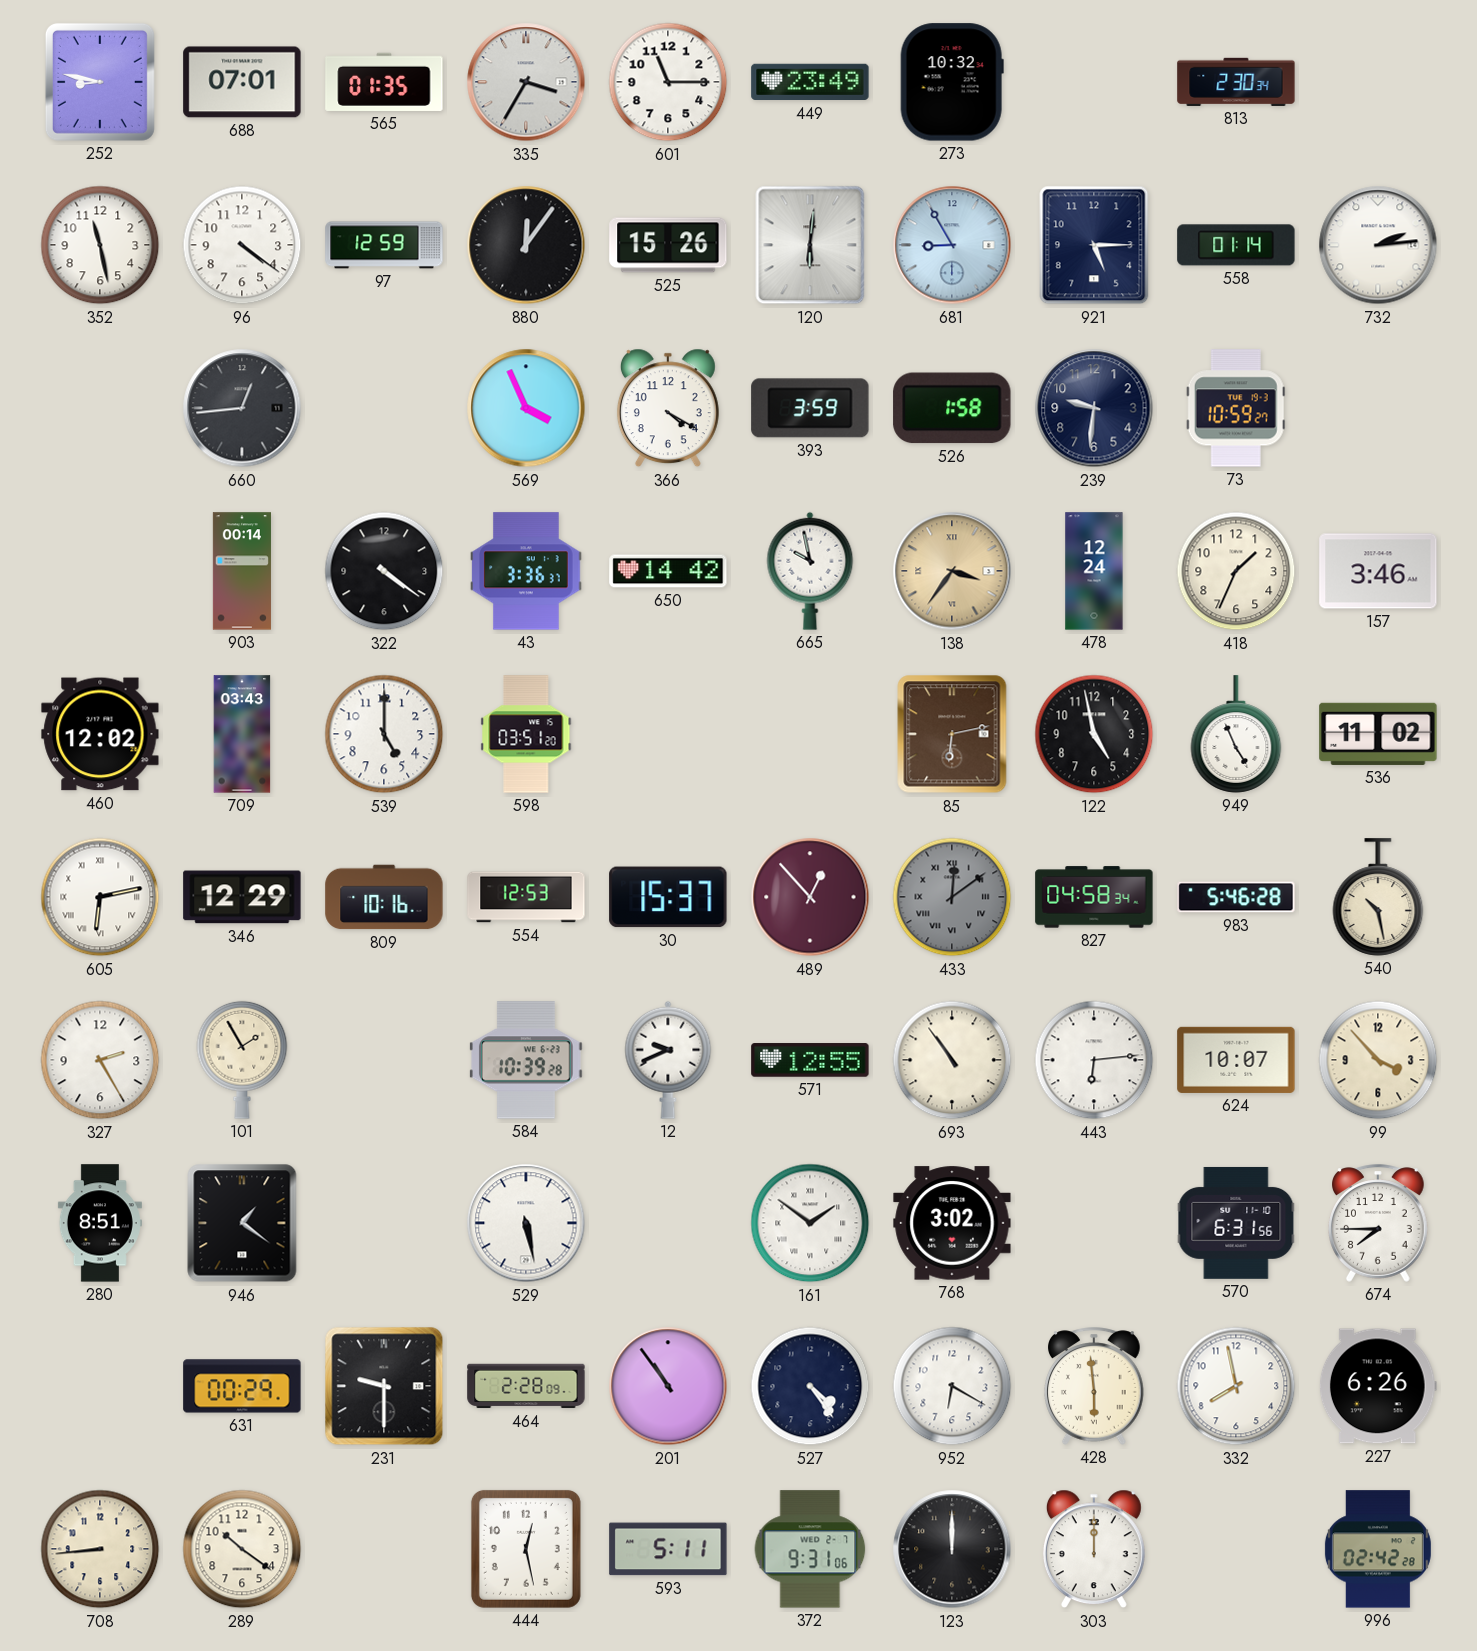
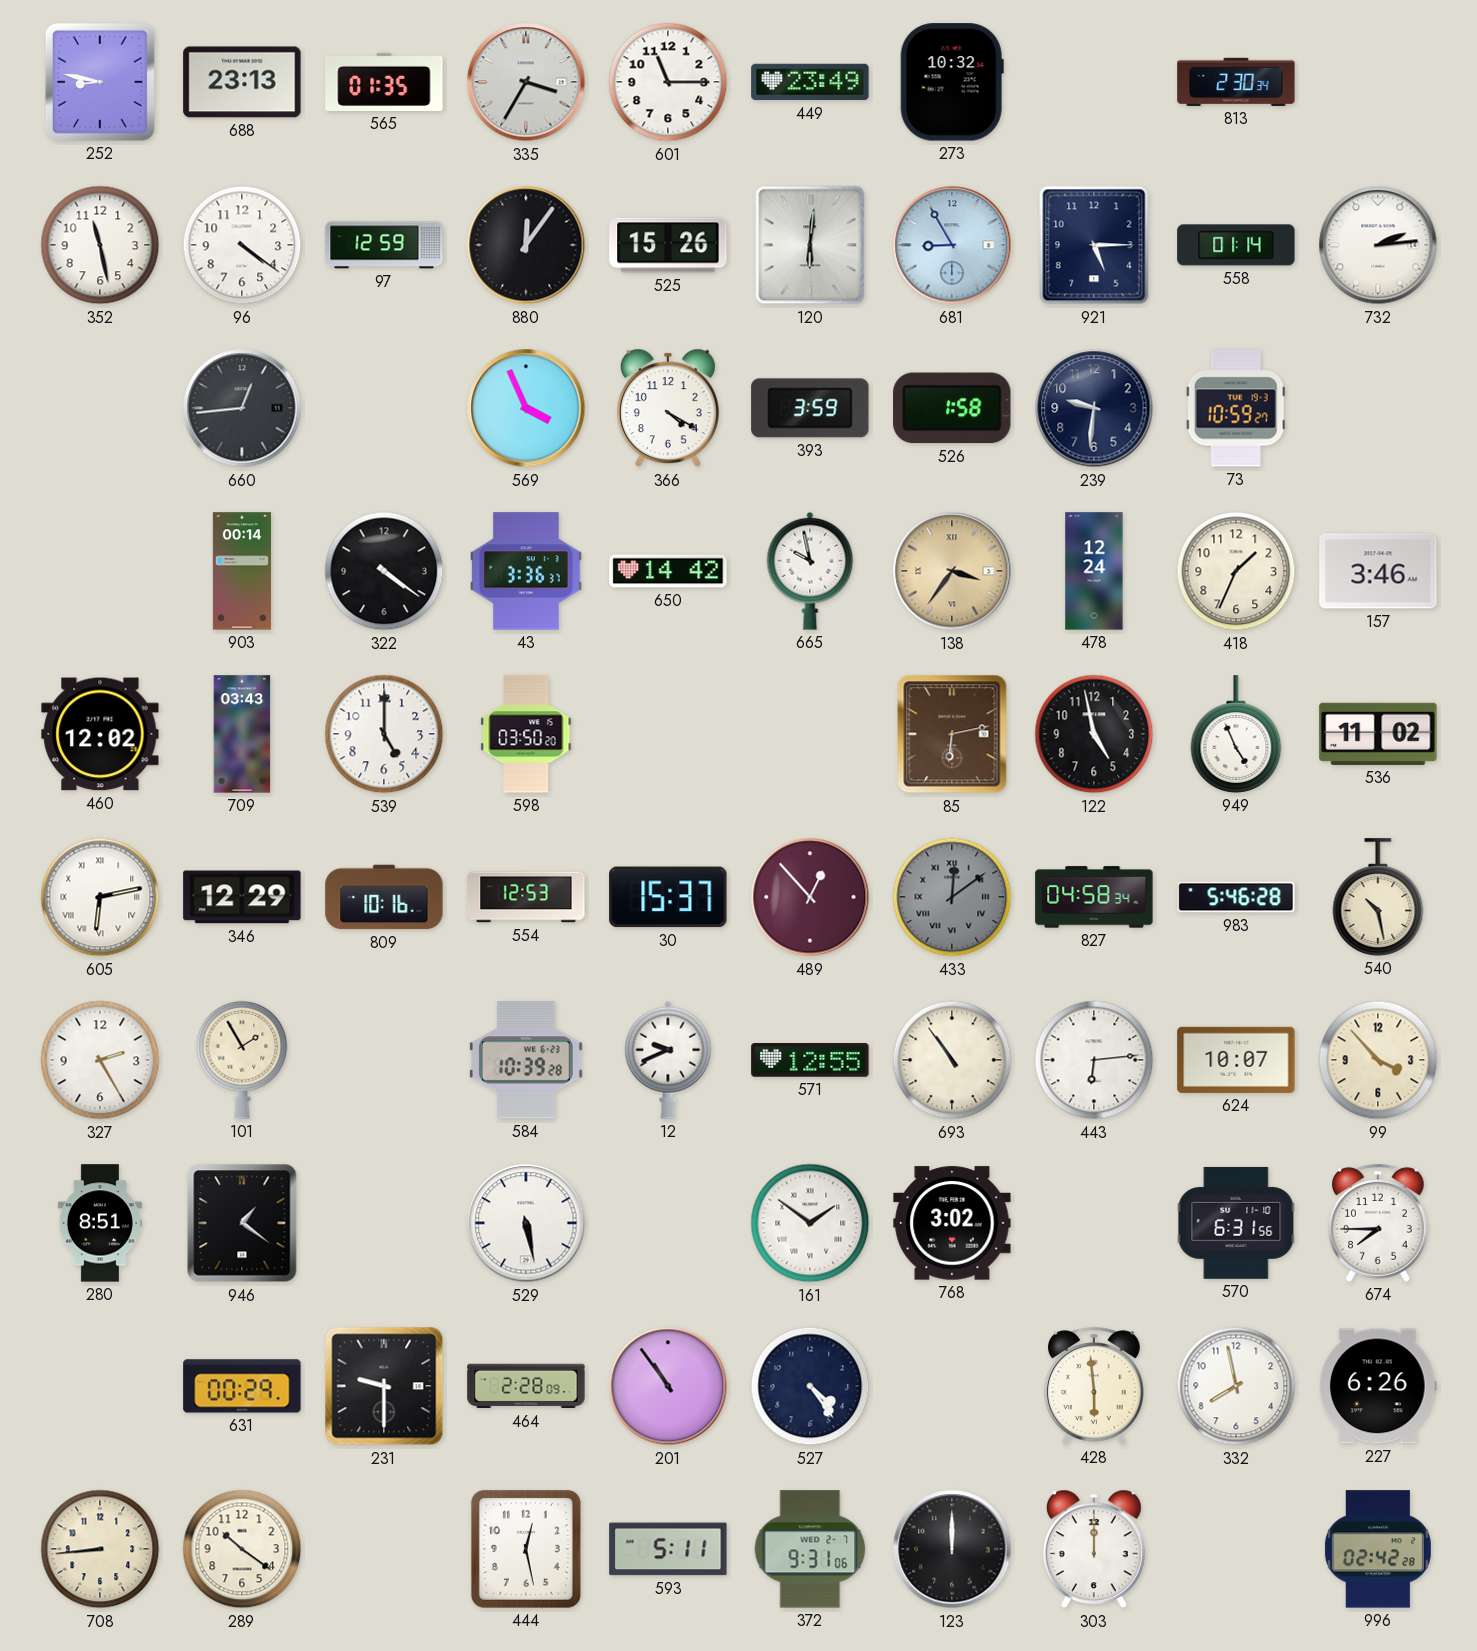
688: 07:01 -> 23:13
598: 03:51 -> 03:50
952: 6:20 -> none
